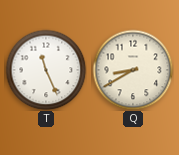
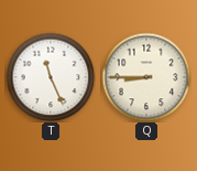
Q: 8:40 -> 8:45
